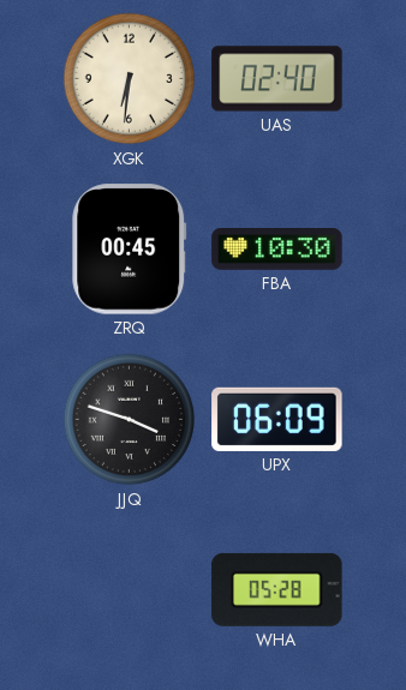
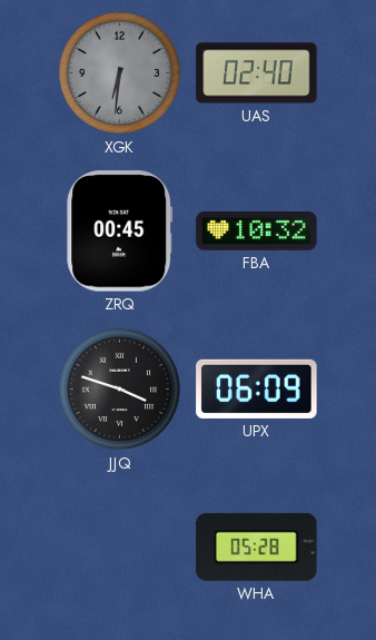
XGK dial: cream -> grey
FBA: 10:30 -> 10:32
